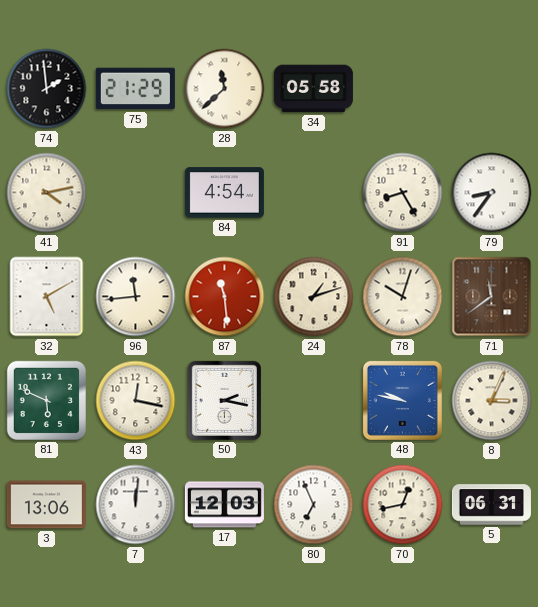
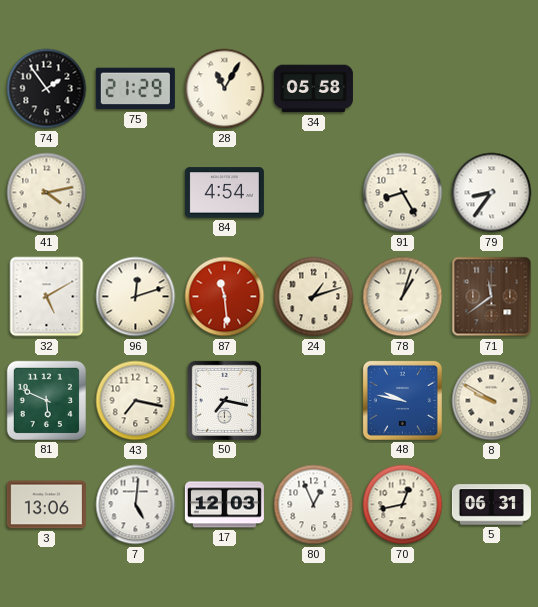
74: 1:59 -> 1:54
28: 11:38 -> 11:05
96: 11:44 -> 12:12
78: 10:03 -> 1:03
43: 12:17 -> 7:17
50: 2:17 -> 7:17
8: 3:04 -> 9:50
7: 12:01 -> 5:01
80: 6:56 -> 12:56
